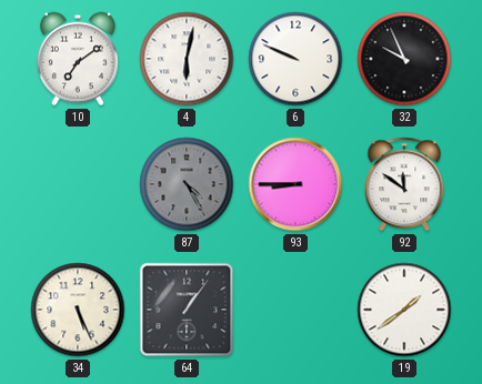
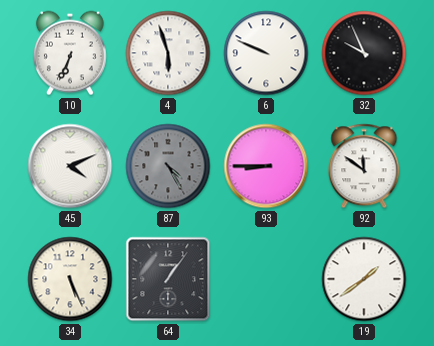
10: 7:09 -> 6:34
4: 6:02 -> 5:57
45: none -> 4:11
